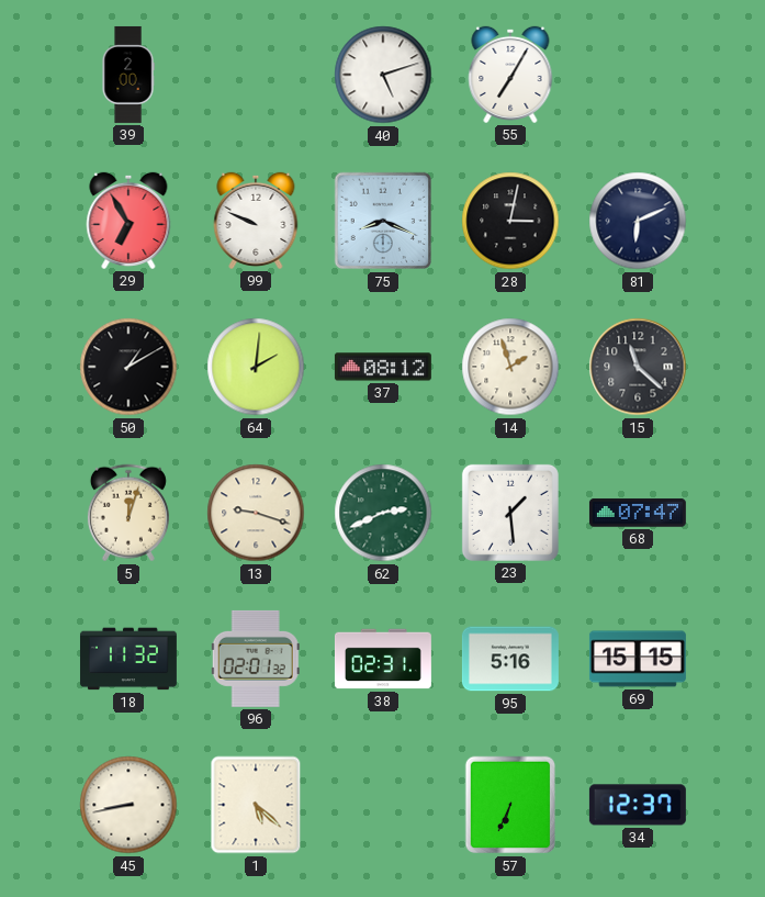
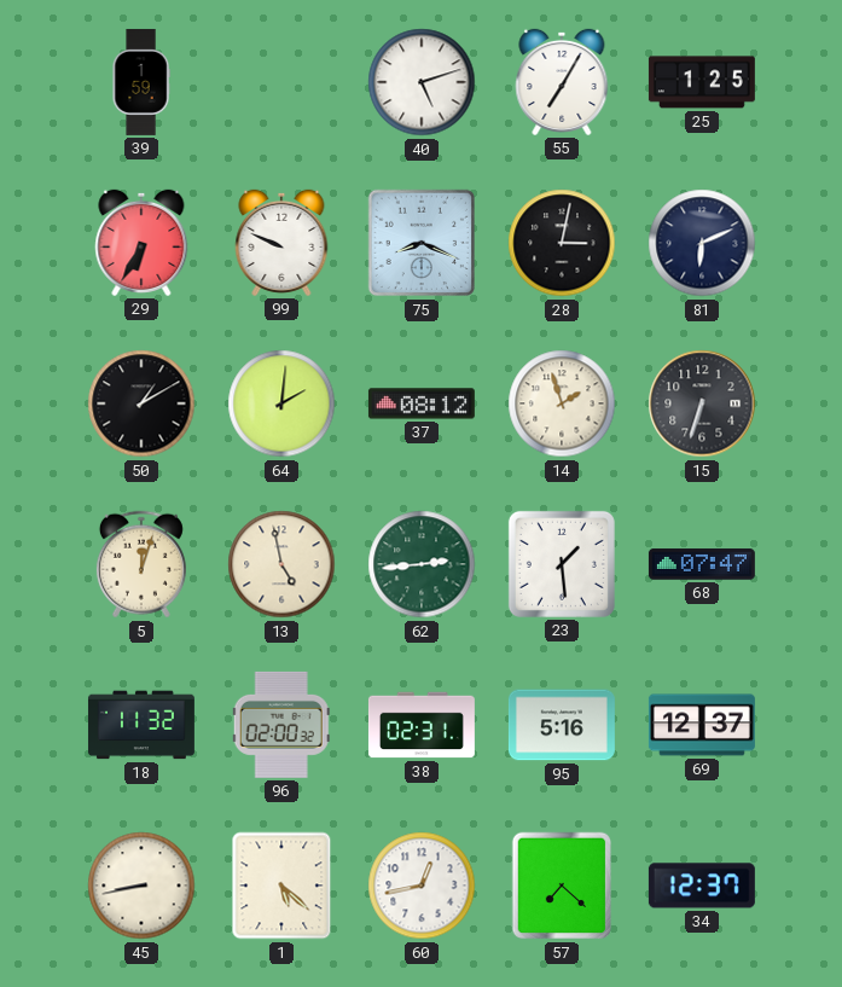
39: 2:00 -> 1:59
25: none -> 1:25
29: 6:55 -> 6:35
15: 11:22 -> 6:33
13: 9:18 -> 4:58
62: 2:41 -> 2:44
96: 02:01 -> 02:00
69: 15:15 -> 12:37
60: none -> 12:43
57: 6:34 -> 7:22
